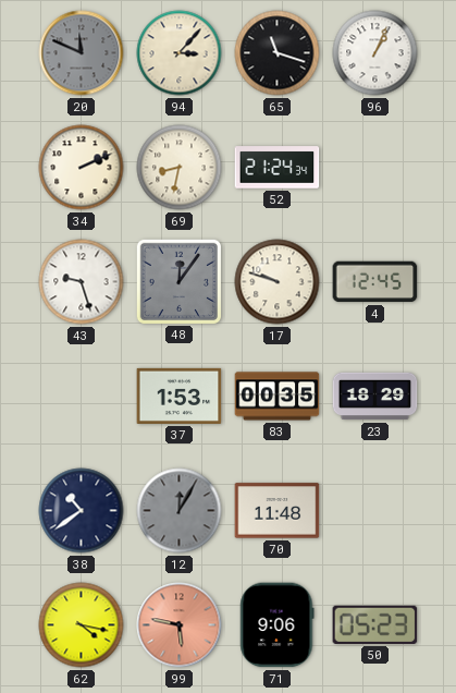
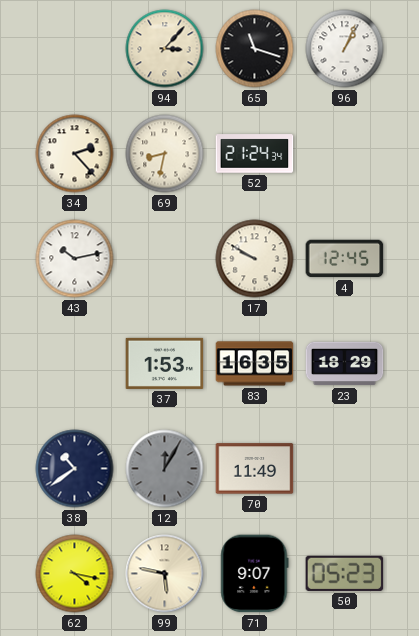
20: 11:49 -> none
34: 2:11 -> 2:23
43: 9:27 -> 10:13
48: 12:06 -> none
17: 9:48 -> 9:50
83: 00:35 -> 16:35
70: 11:48 -> 11:49
99 dial: salmon -> cream
71: 9:06 -> 9:07
